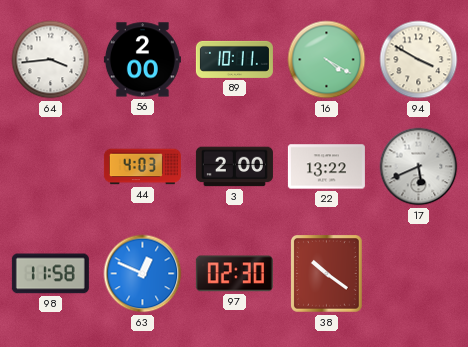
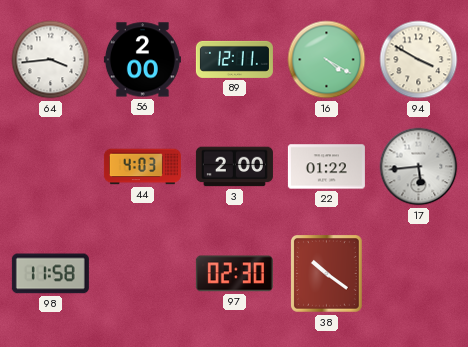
89: 10:11 -> 12:11
22: 13:22 -> 01:22
17: 5:41 -> 5:44
63: 12:49 -> none
